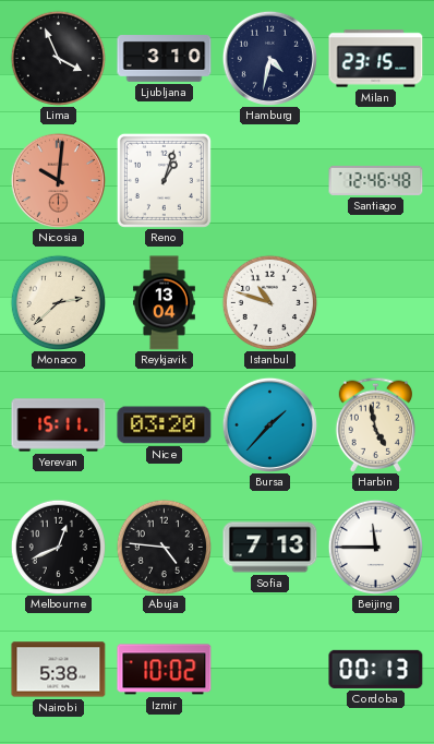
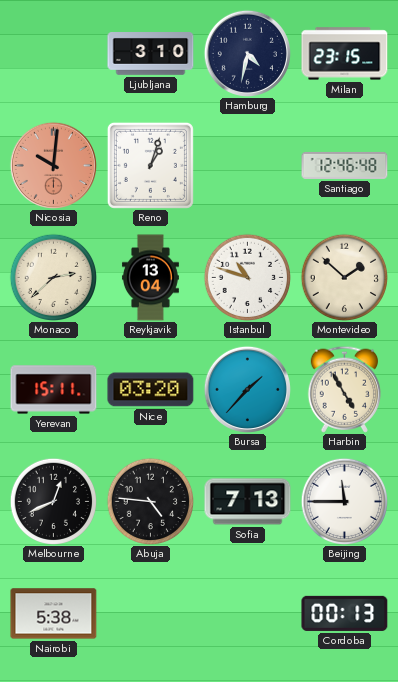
Lima: 3:56 -> none
Montevideo: none -> 1:52
Harbin: 4:58 -> 4:55
Izmir: 10:02 -> none
